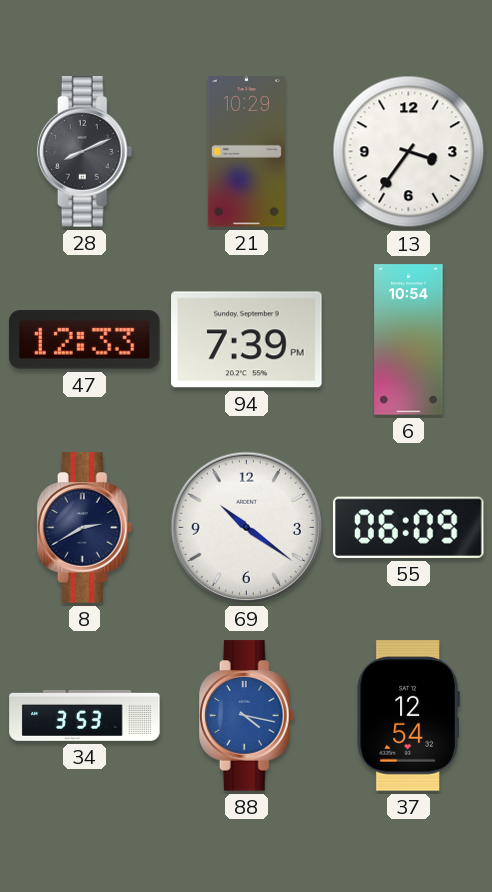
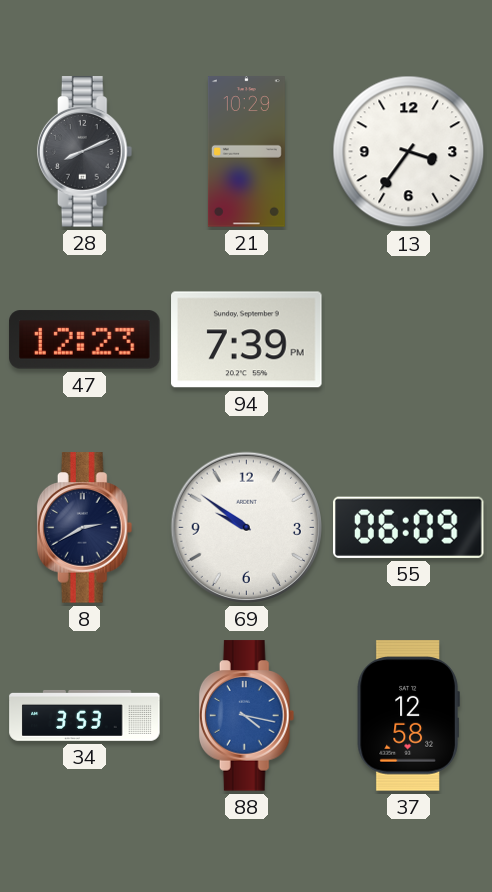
47: 12:33 -> 12:23
6: 10:54 -> none
69: 10:21 -> 9:51
37: 12:54 -> 12:58
